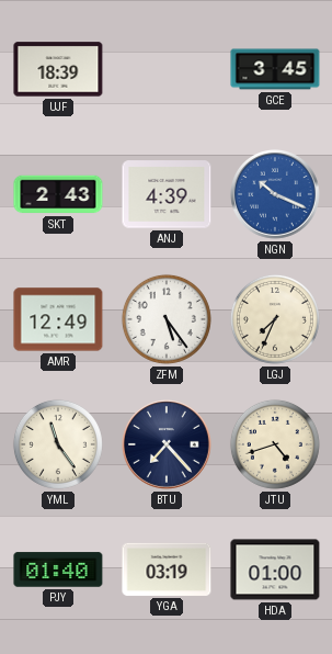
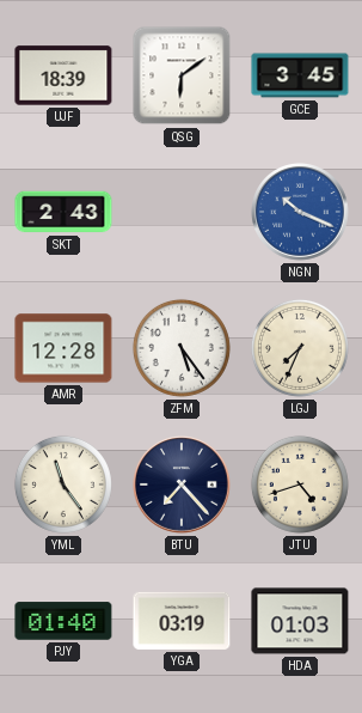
QSG: none -> 6:09
ANJ: 4:39 -> none
AMR: 12:49 -> 12:28
HDA: 01:00 -> 01:03
